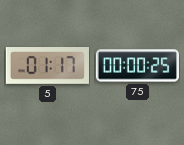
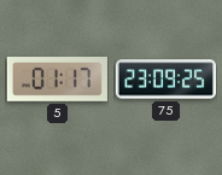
75: 00:00 -> 23:09
